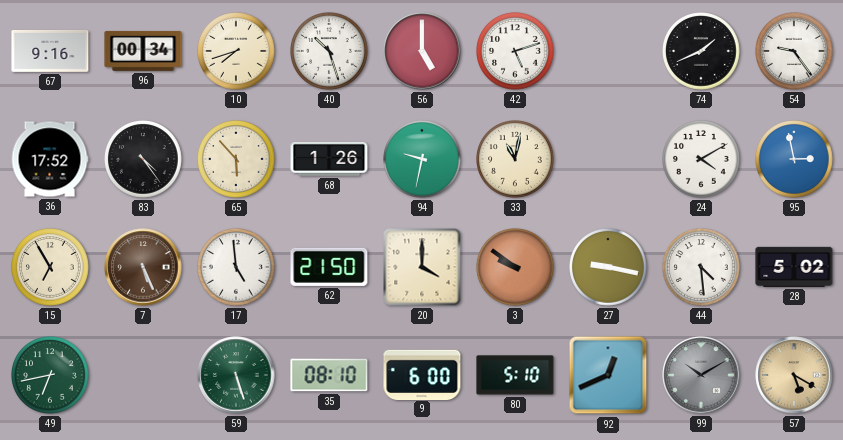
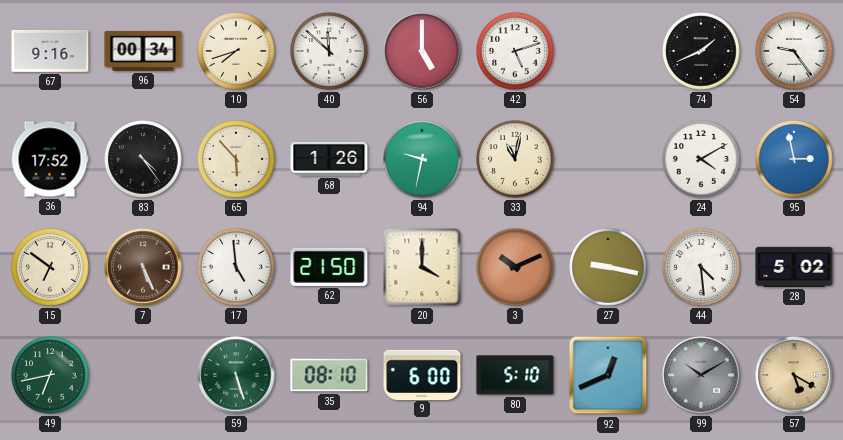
40: 10:27 -> 11:52
15: 6:55 -> 6:51
3: 9:51 -> 10:11
